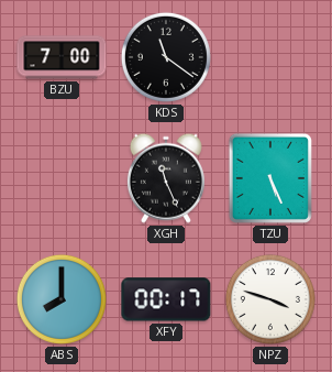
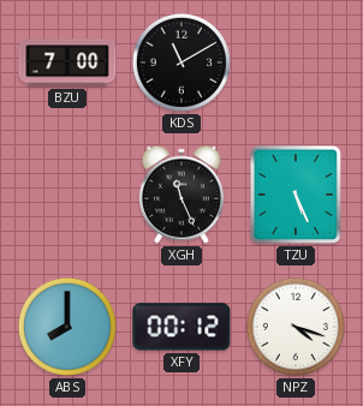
KDS: 11:21 -> 11:10
XFY: 00:17 -> 00:12
NPZ: 3:48 -> 4:18
